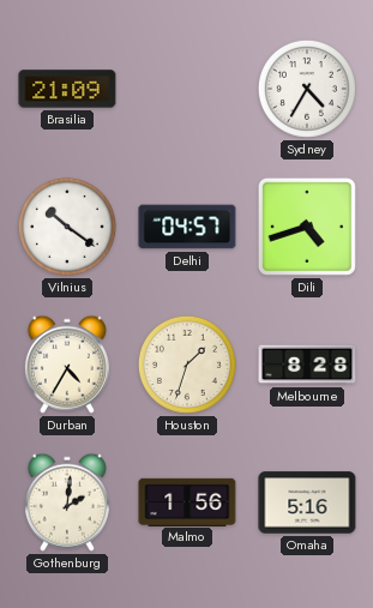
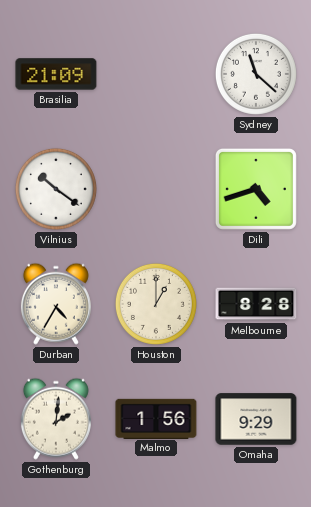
Sydney: 4:35 -> 11:22
Delhi: 04:57 -> none
Houston: 1:33 -> 1:00
Omaha: 5:16 -> 9:29
